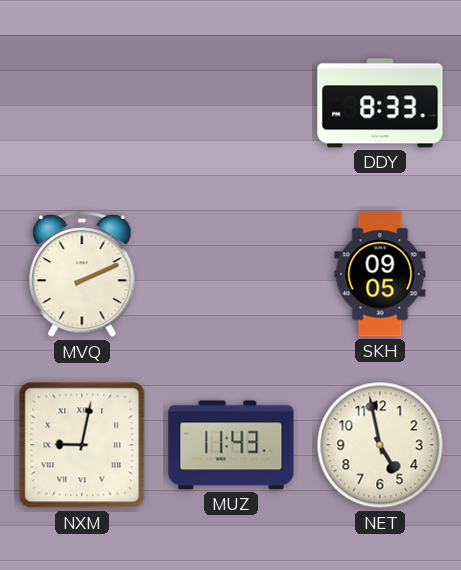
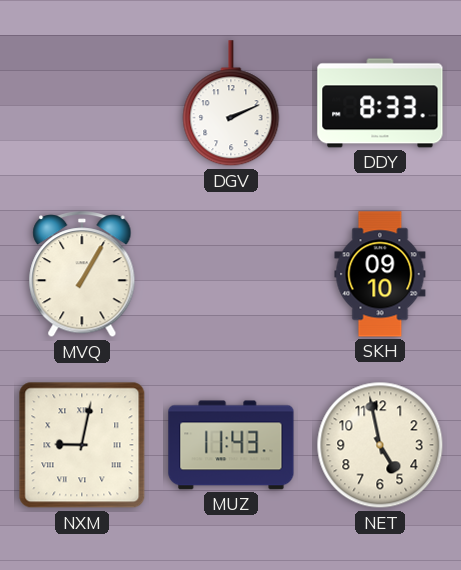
DGV: none -> 2:11
MVQ: 2:11 -> 1:05
SKH: 09:05 -> 09:10
